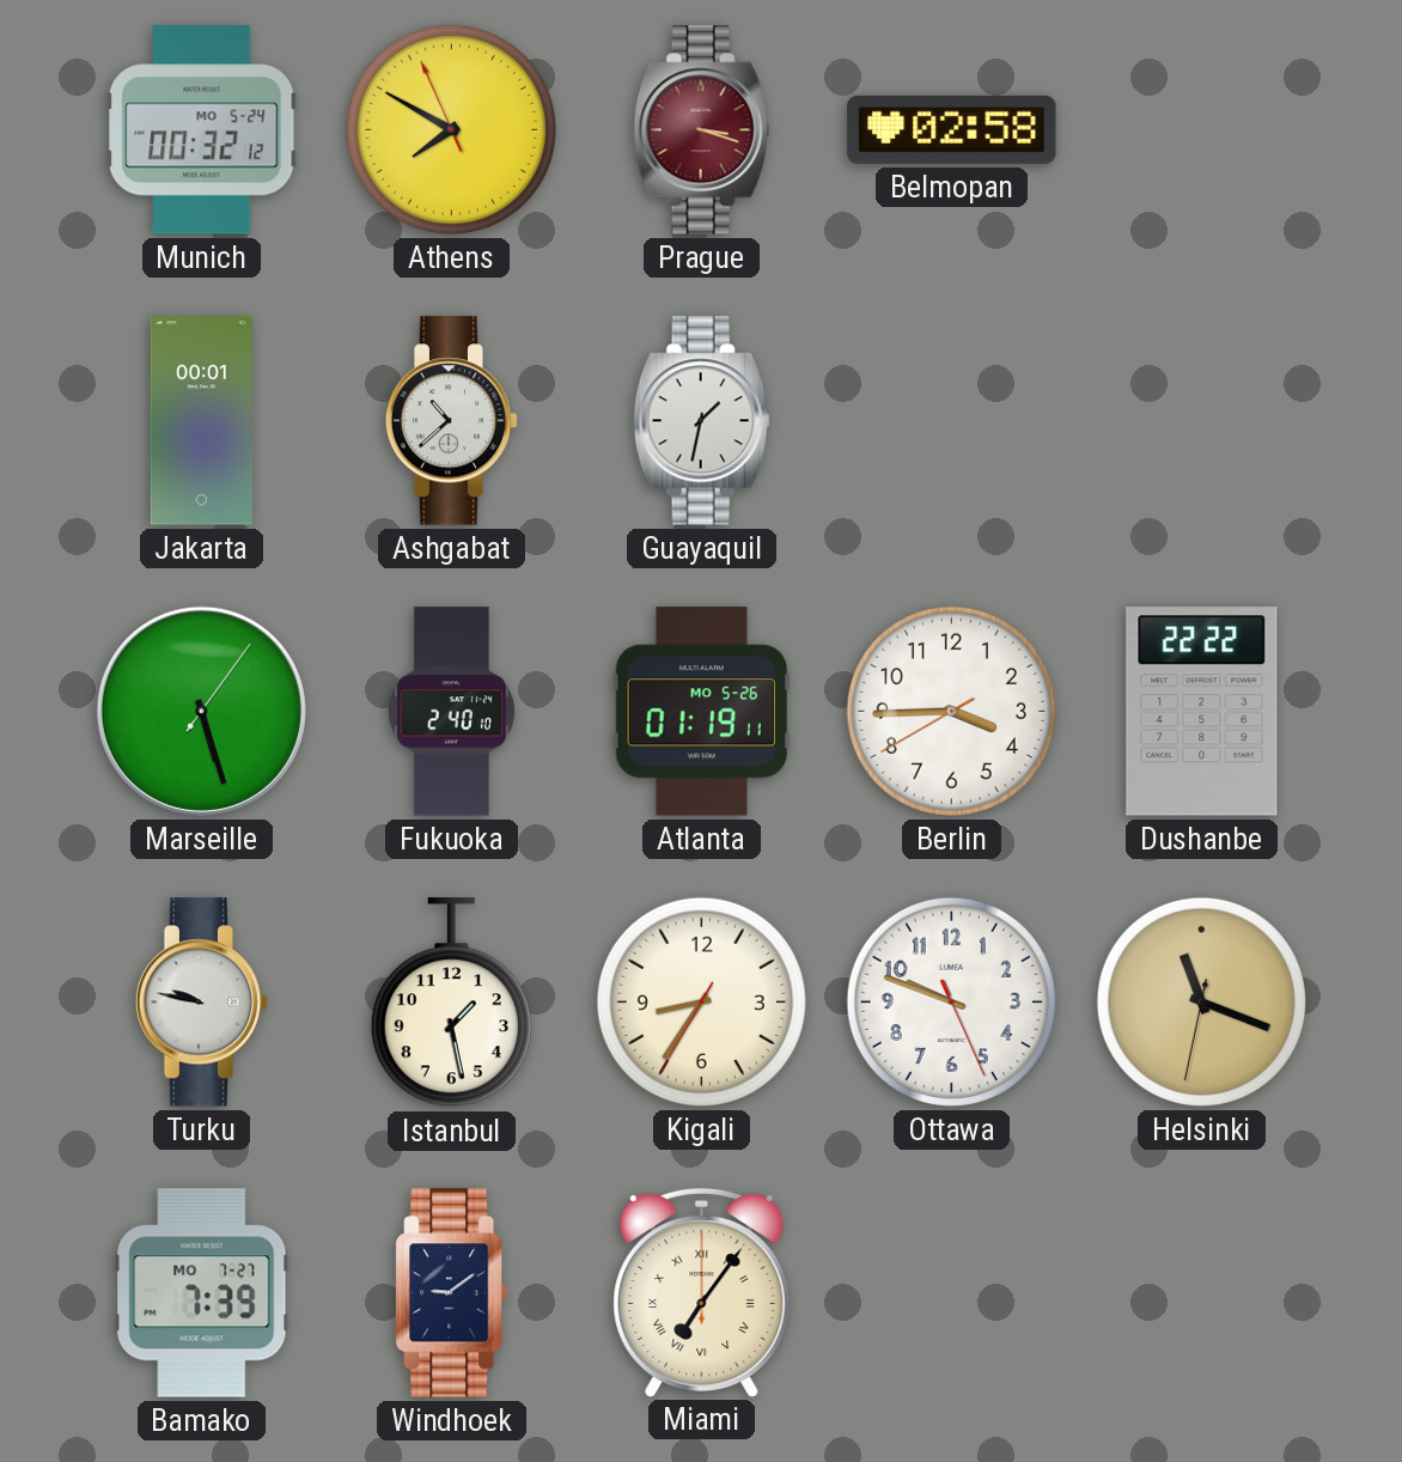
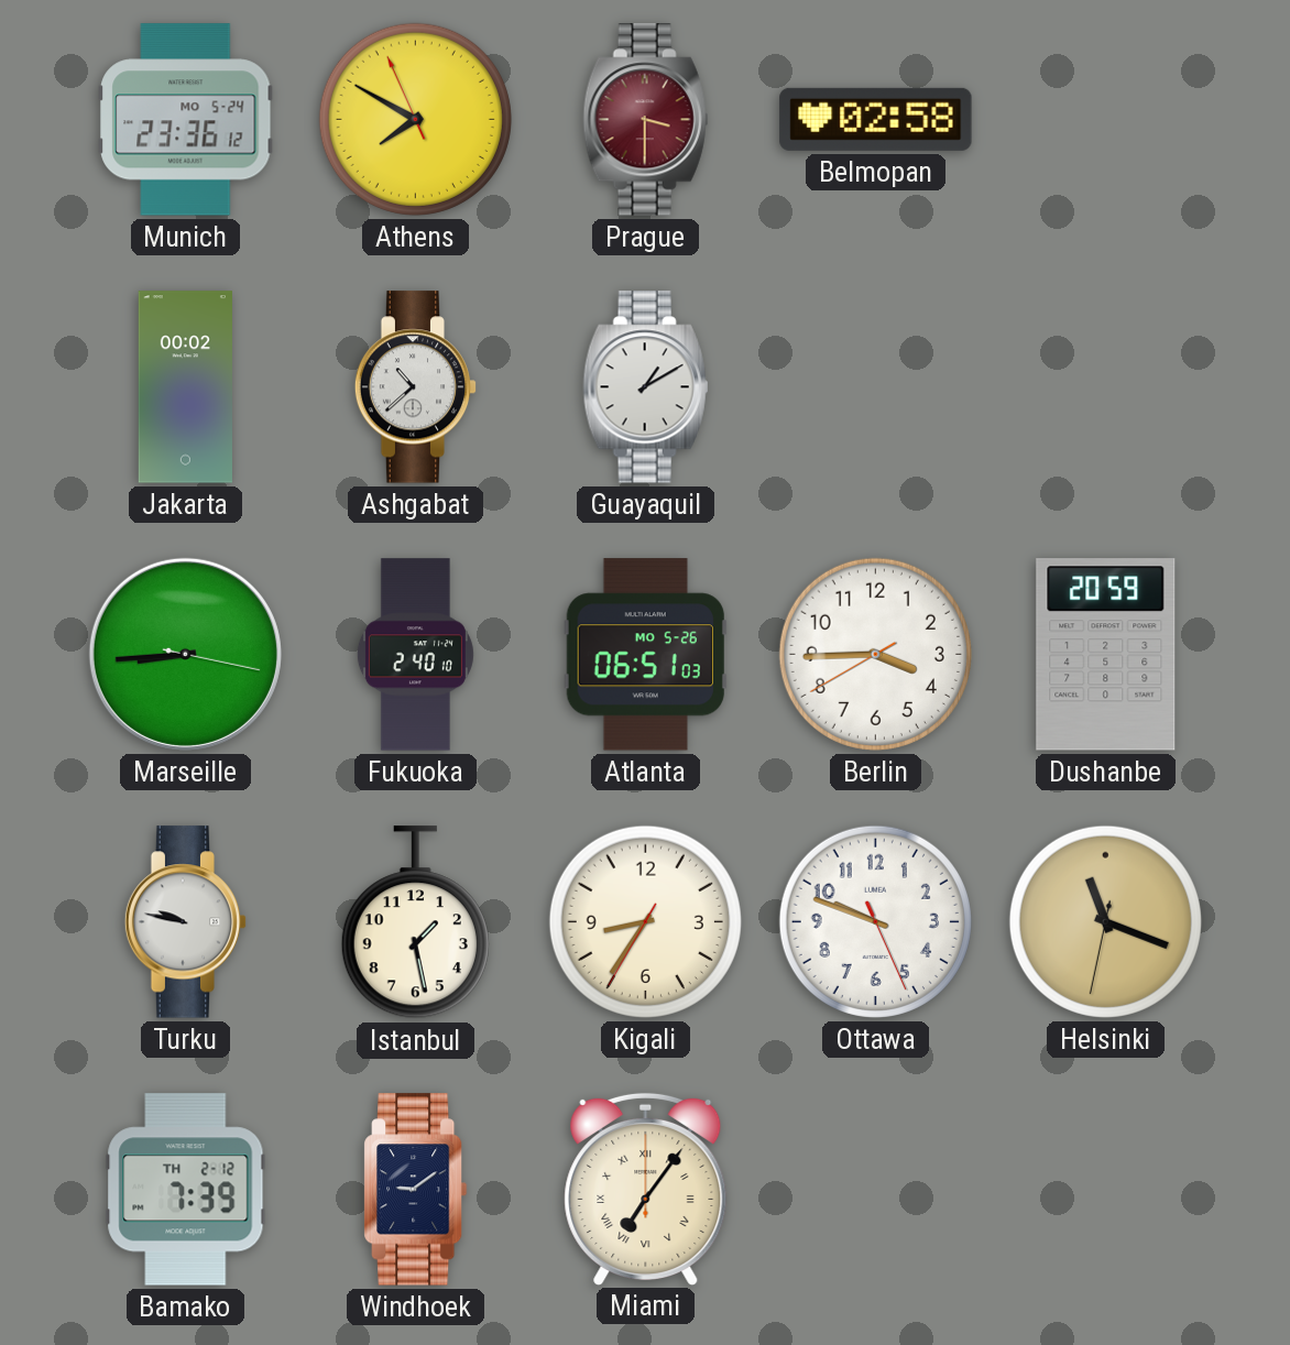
Munich: 00:32 -> 23:36
Prague: 3:18 -> 3:30
Jakarta: 00:01 -> 00:02
Guayaquil: 1:32 -> 1:10
Marseille: 5:27 -> 8:44
Atlanta: 01:19 -> 06:51
Dushanbe: 22:22 -> 20:59
Bamako date: MO 7-27 -> TH 2-12
